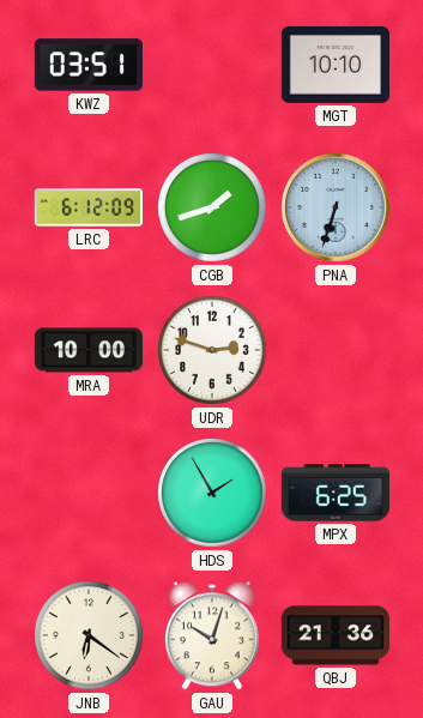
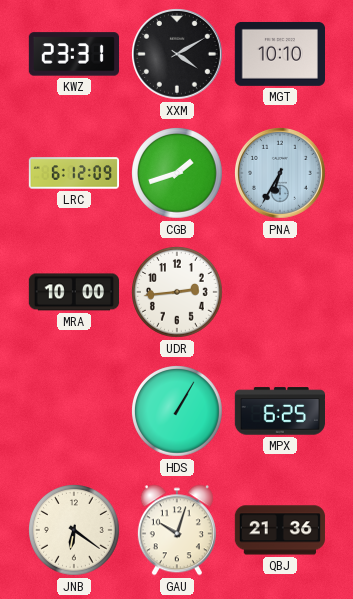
KWZ: 03:51 -> 23:31
XXM: none -> 4:10
PNA: 6:33 -> 6:35
UDR: 2:48 -> 2:44
HDS: 1:55 -> 1:05
